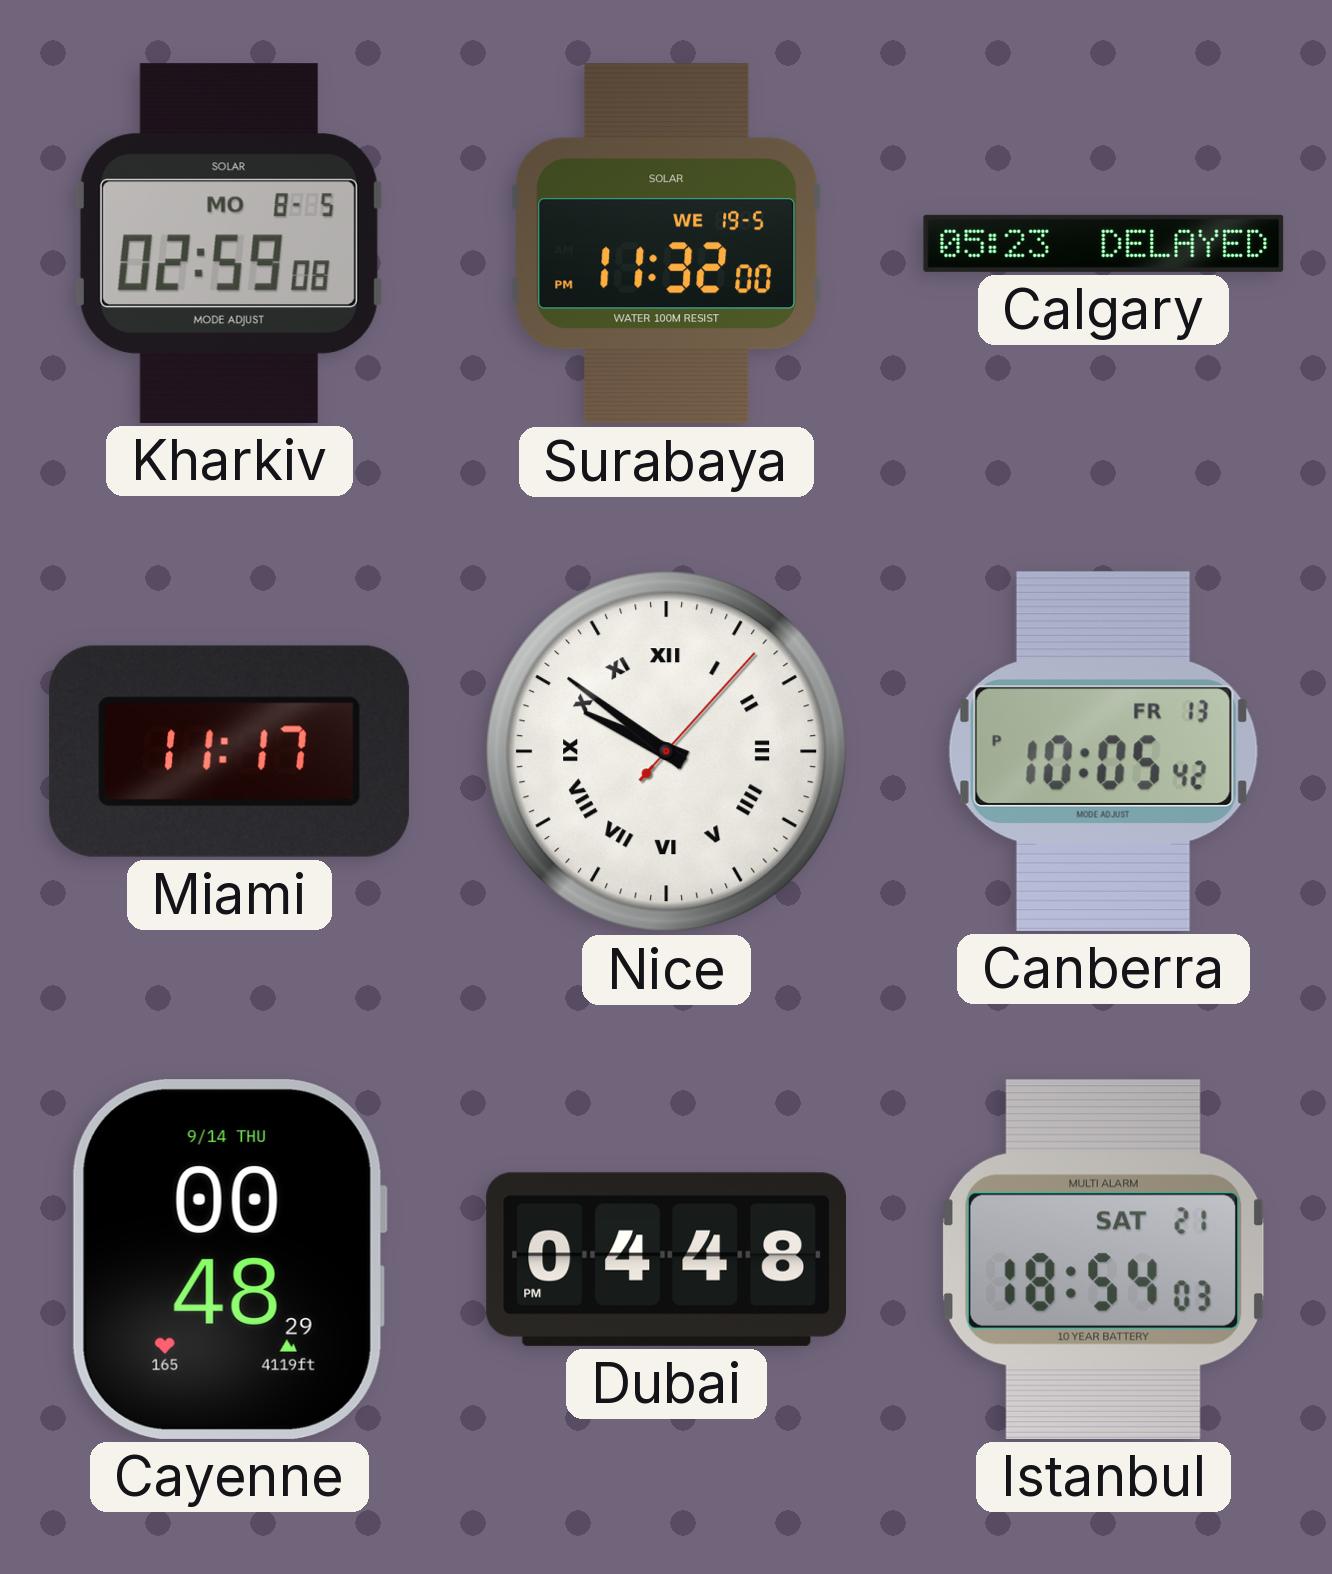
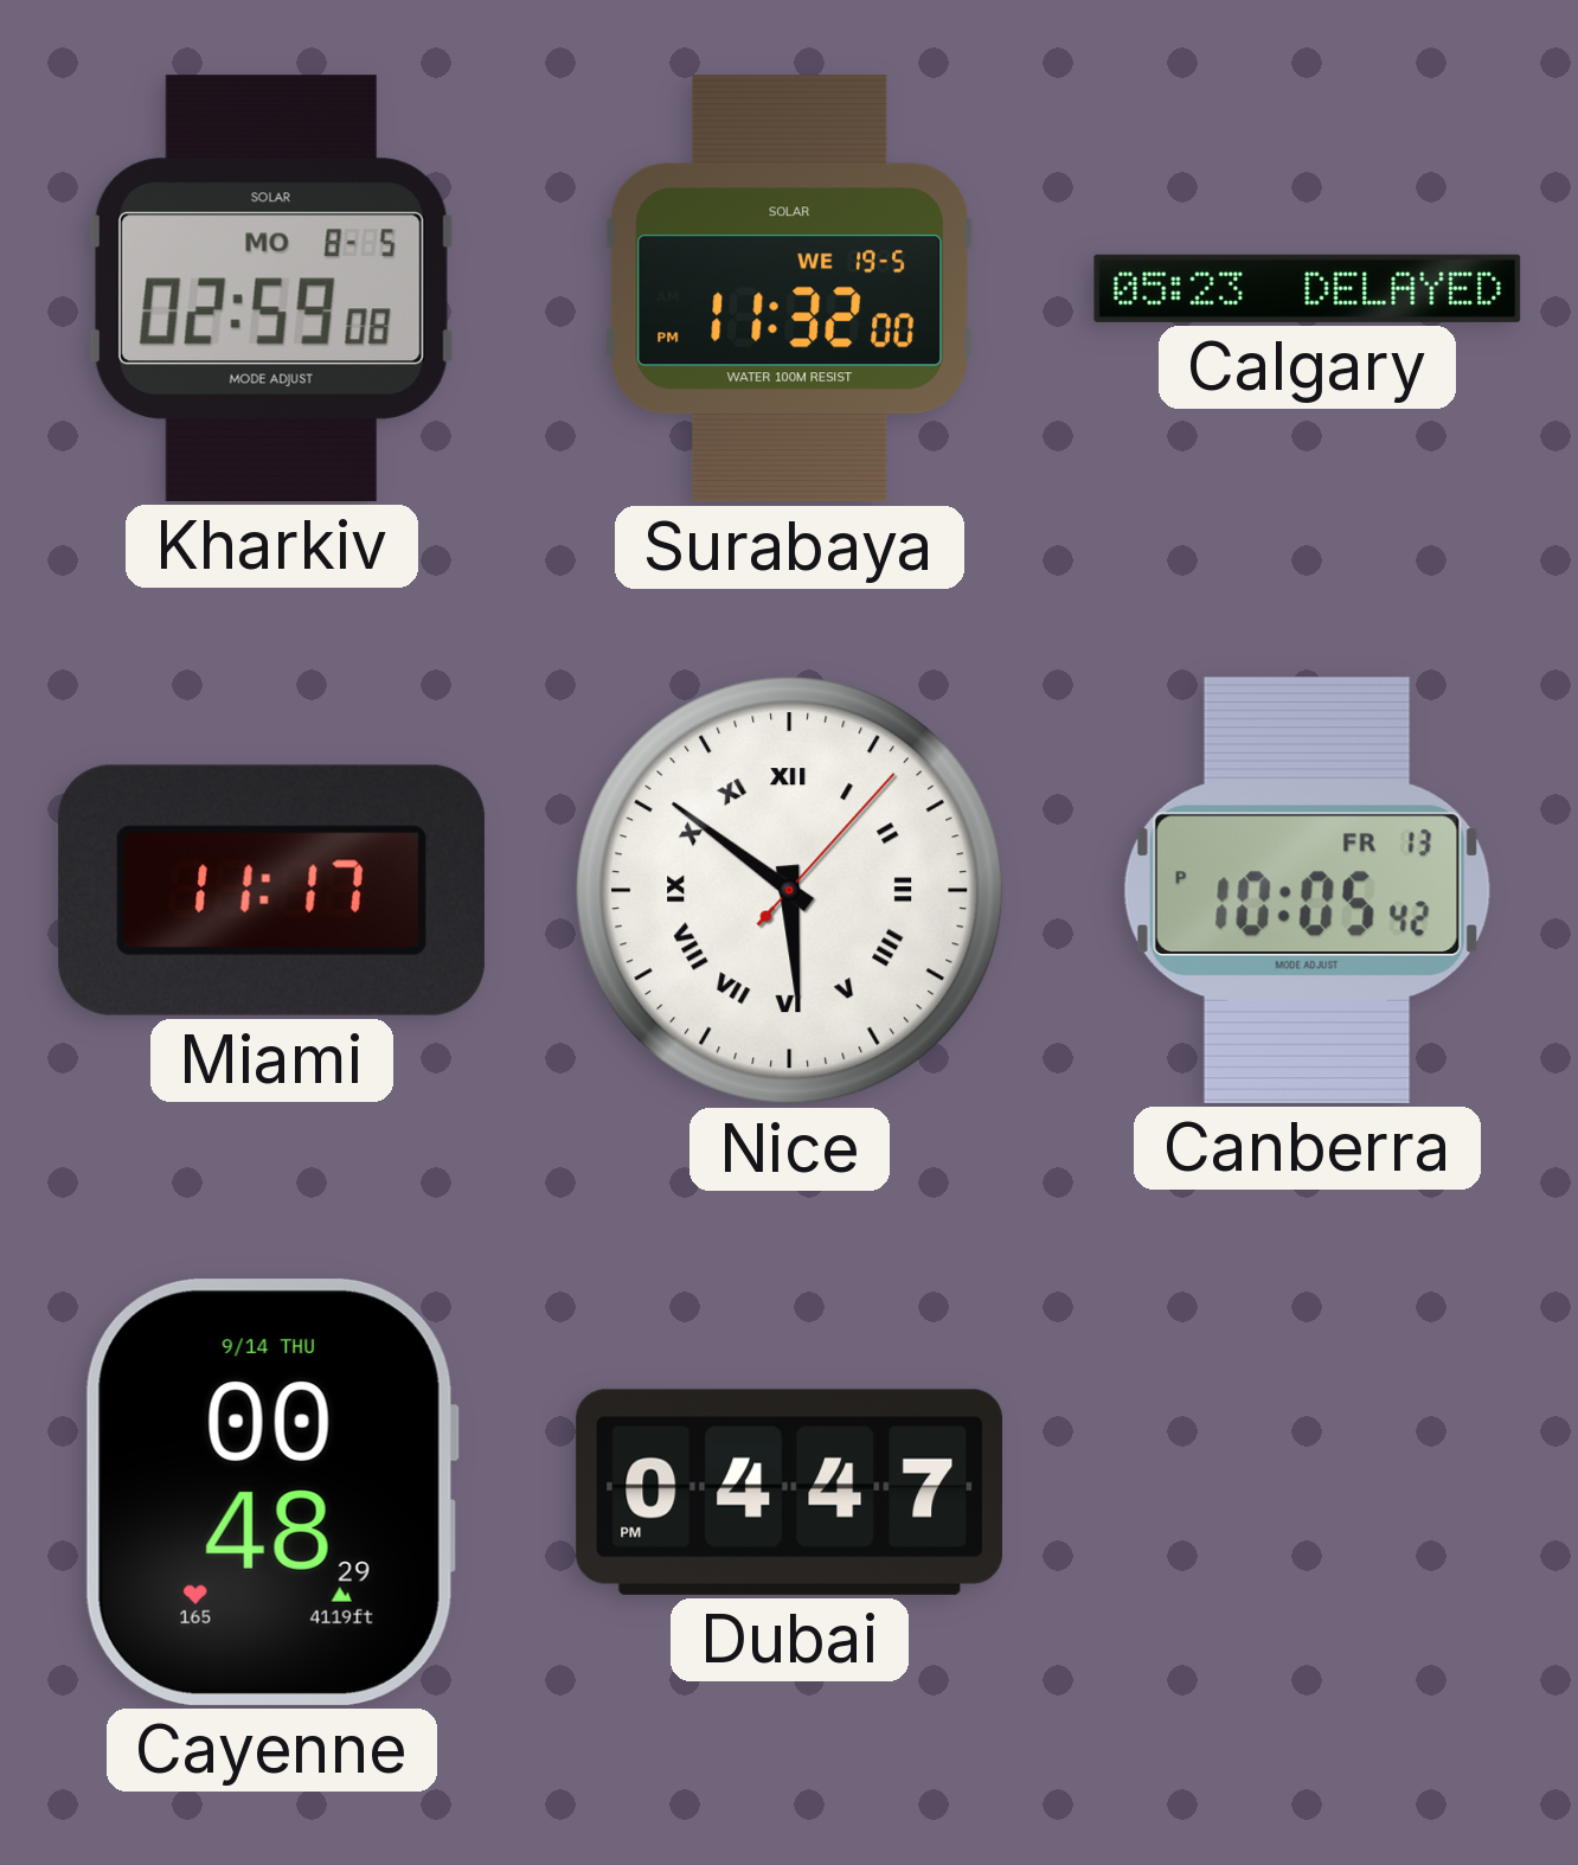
Nice: 9:51 -> 5:51
Dubai: 04:48 -> 04:47
Istanbul: 18:54 -> none
